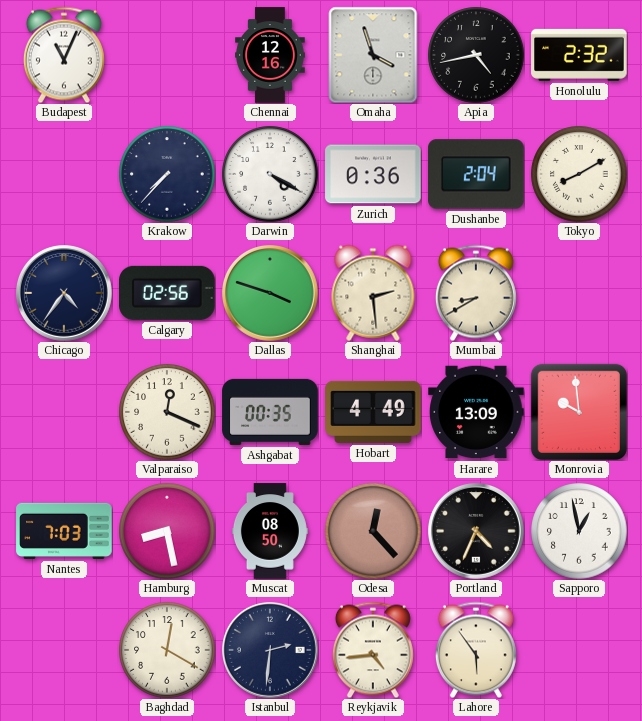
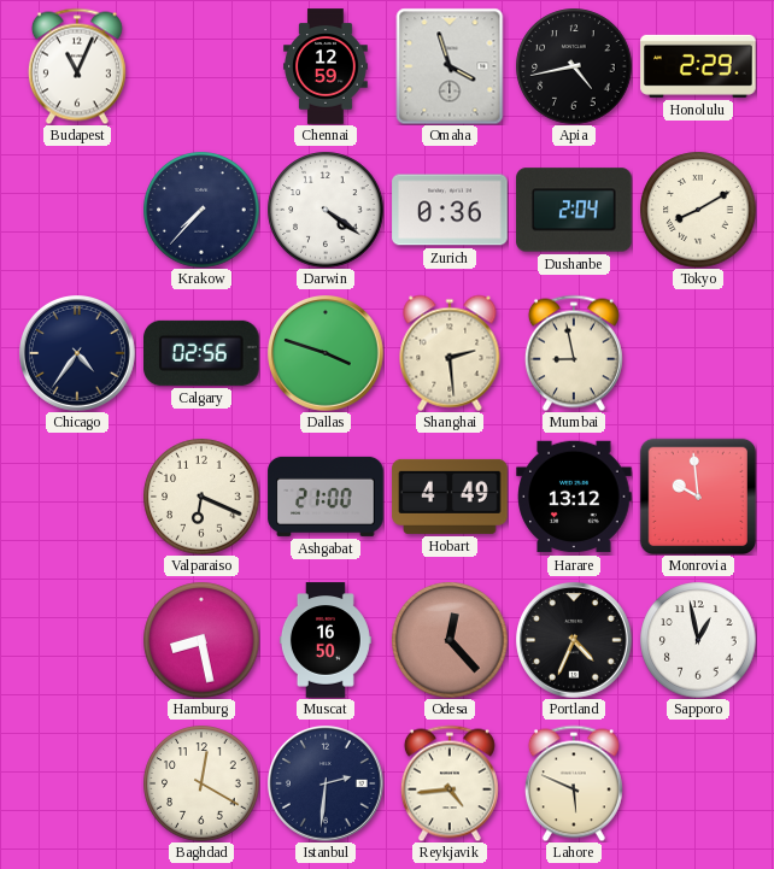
Chennai: 12:16 -> 12:59
Honolulu: 2:32 -> 2:29
Darwin: 4:20 -> 4:21
Mumbai: 8:40 -> 8:58
Valparaiso: 12:19 -> 6:19
Ashgabat: 00:35 -> 21:00
Harare: 13:09 -> 13:12
Nantes: 7:03 -> none
Muscat: 08:50 -> 16:50
Lahore: 5:54 -> 5:49
